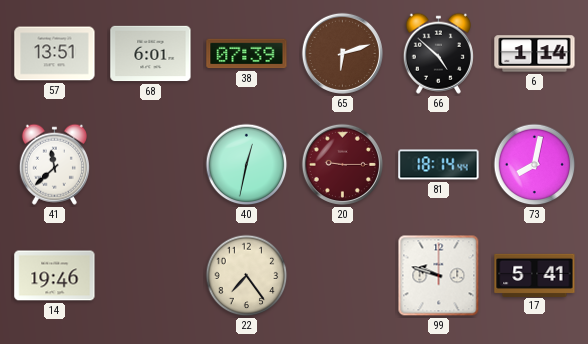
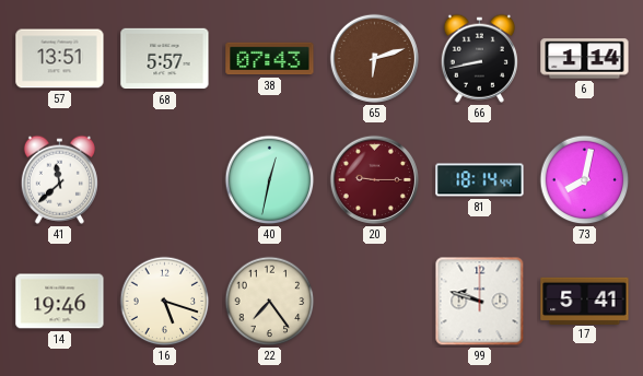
68: 6:01 -> 5:57
38: 07:39 -> 07:43
66: 4:52 -> 8:43
16: none -> 5:18
